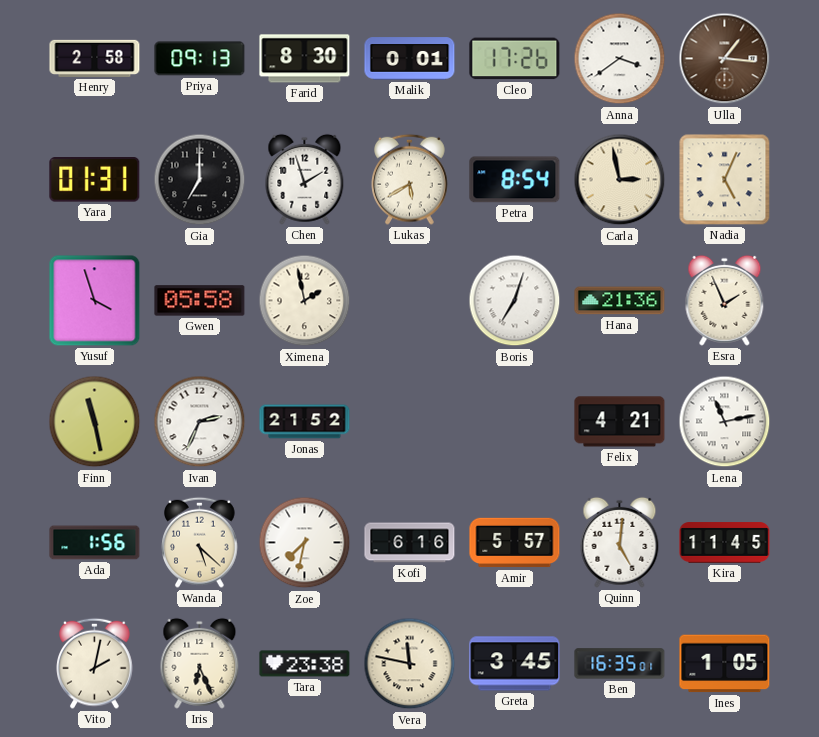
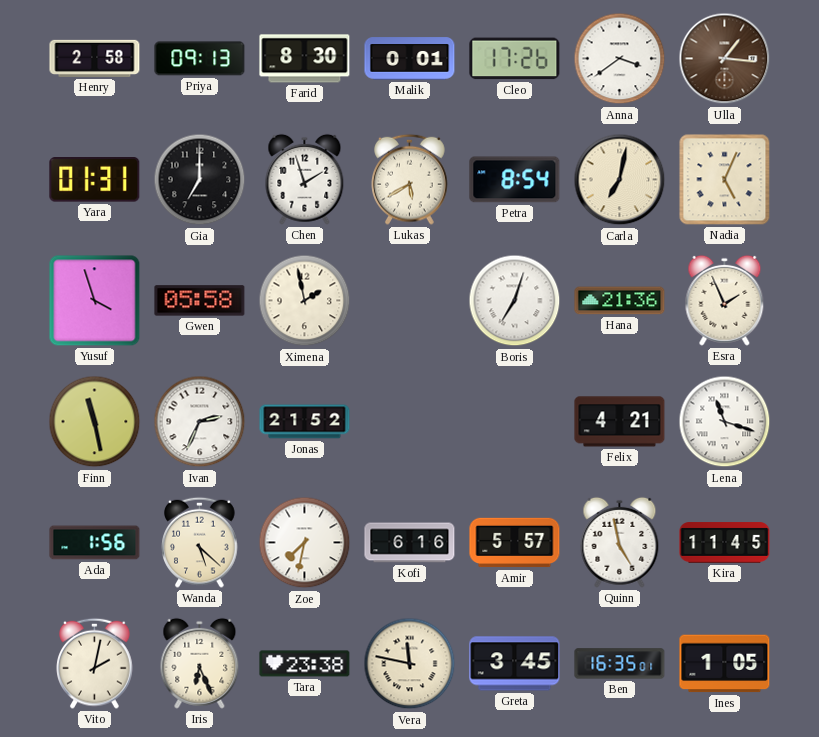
Carla: 2:58 -> 7:02
Lena: 11:13 -> 11:18
Quinn: 5:01 -> 4:58
